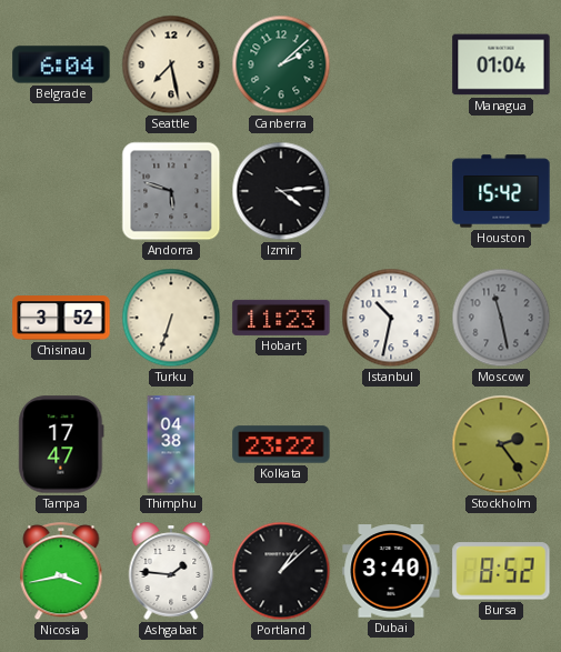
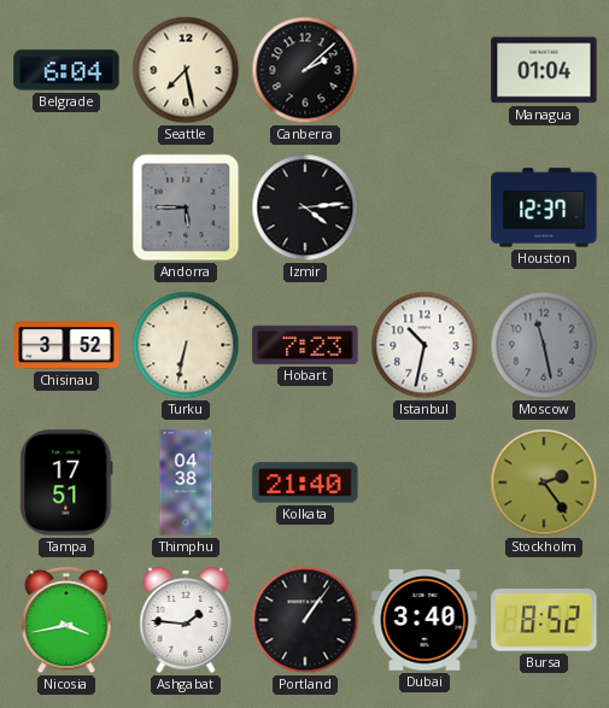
Canberra dial: green -> black
Andorra: 5:48 -> 5:45
Houston: 15:42 -> 12:37
Turku: 6:33 -> 6:32
Hobart: 11:23 -> 7:23
Tampa: 17:47 -> 17:51
Kolkata: 23:22 -> 21:40
Portland: 1:08 -> 1:06
